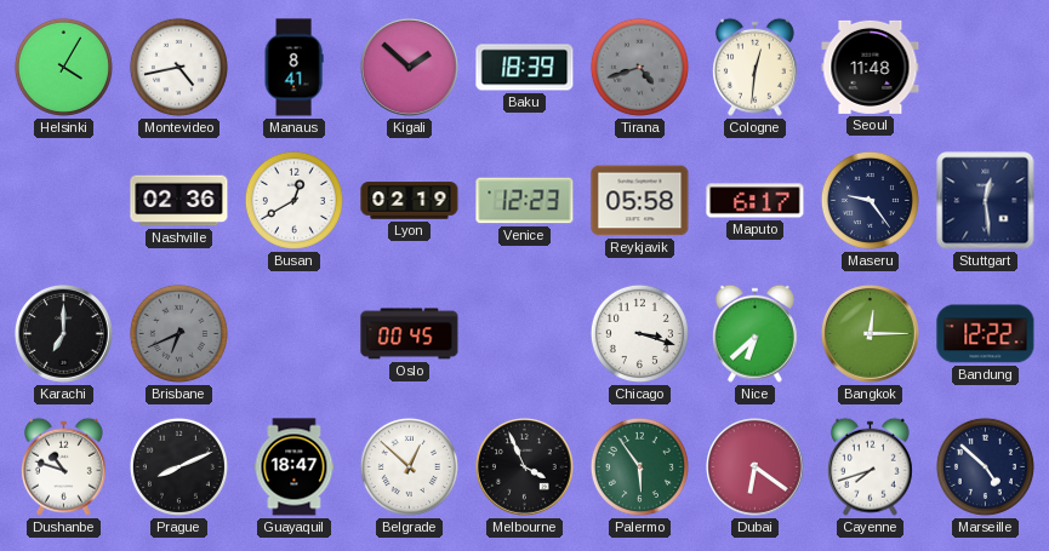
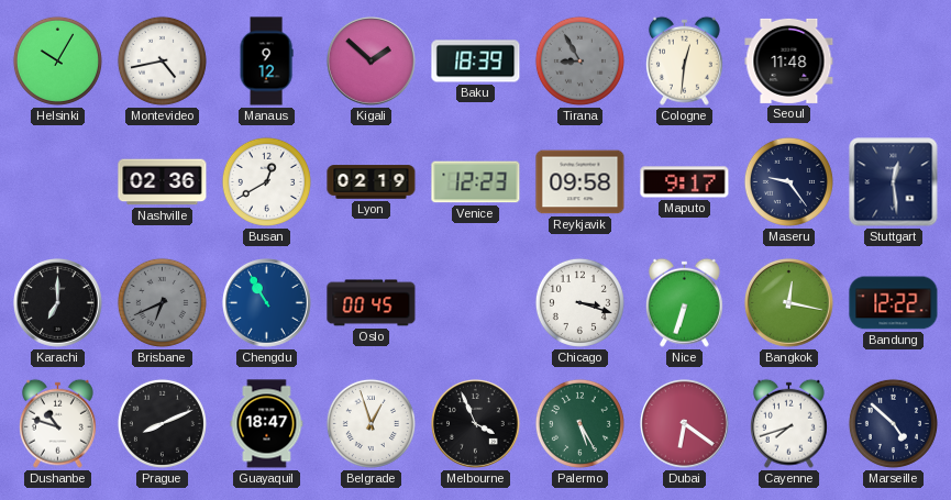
Helsinki: 4:05 -> 10:05
Manaus: 8:41 -> 9:12
Tirana: 4:42 -> 8:55
Reykjavik: 05:58 -> 09:58
Maputo: 6:17 -> 9:17
Chengdu: none -> 10:55
Nice: 6:38 -> 6:33
Bangkok: 12:15 -> 12:17
Belgrade: 12:52 -> 12:57
Palermo: 5:54 -> 5:25
